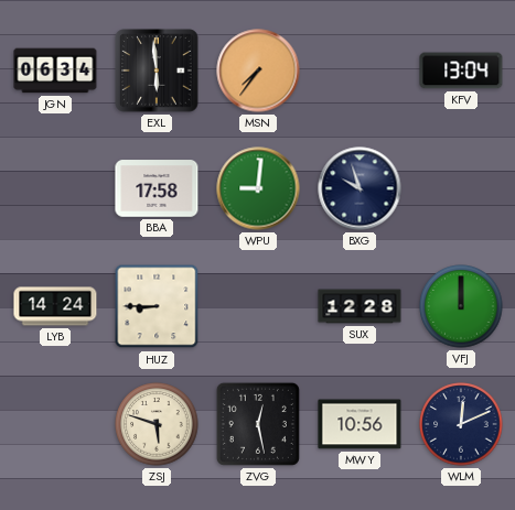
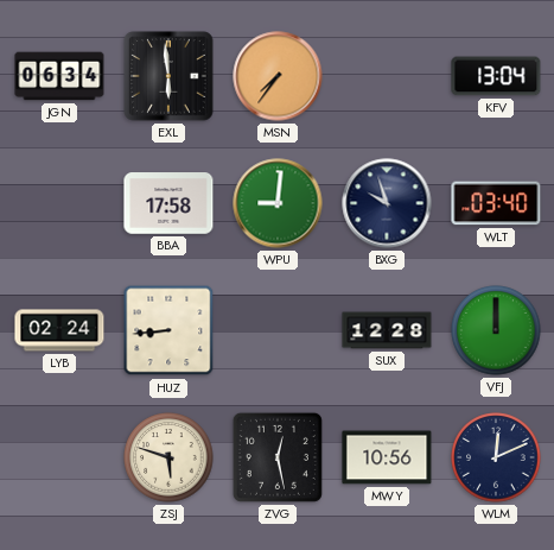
WLT: none -> 03:40
LYB: 14:24 -> 02:24
HUZ: 8:45 -> 8:44
